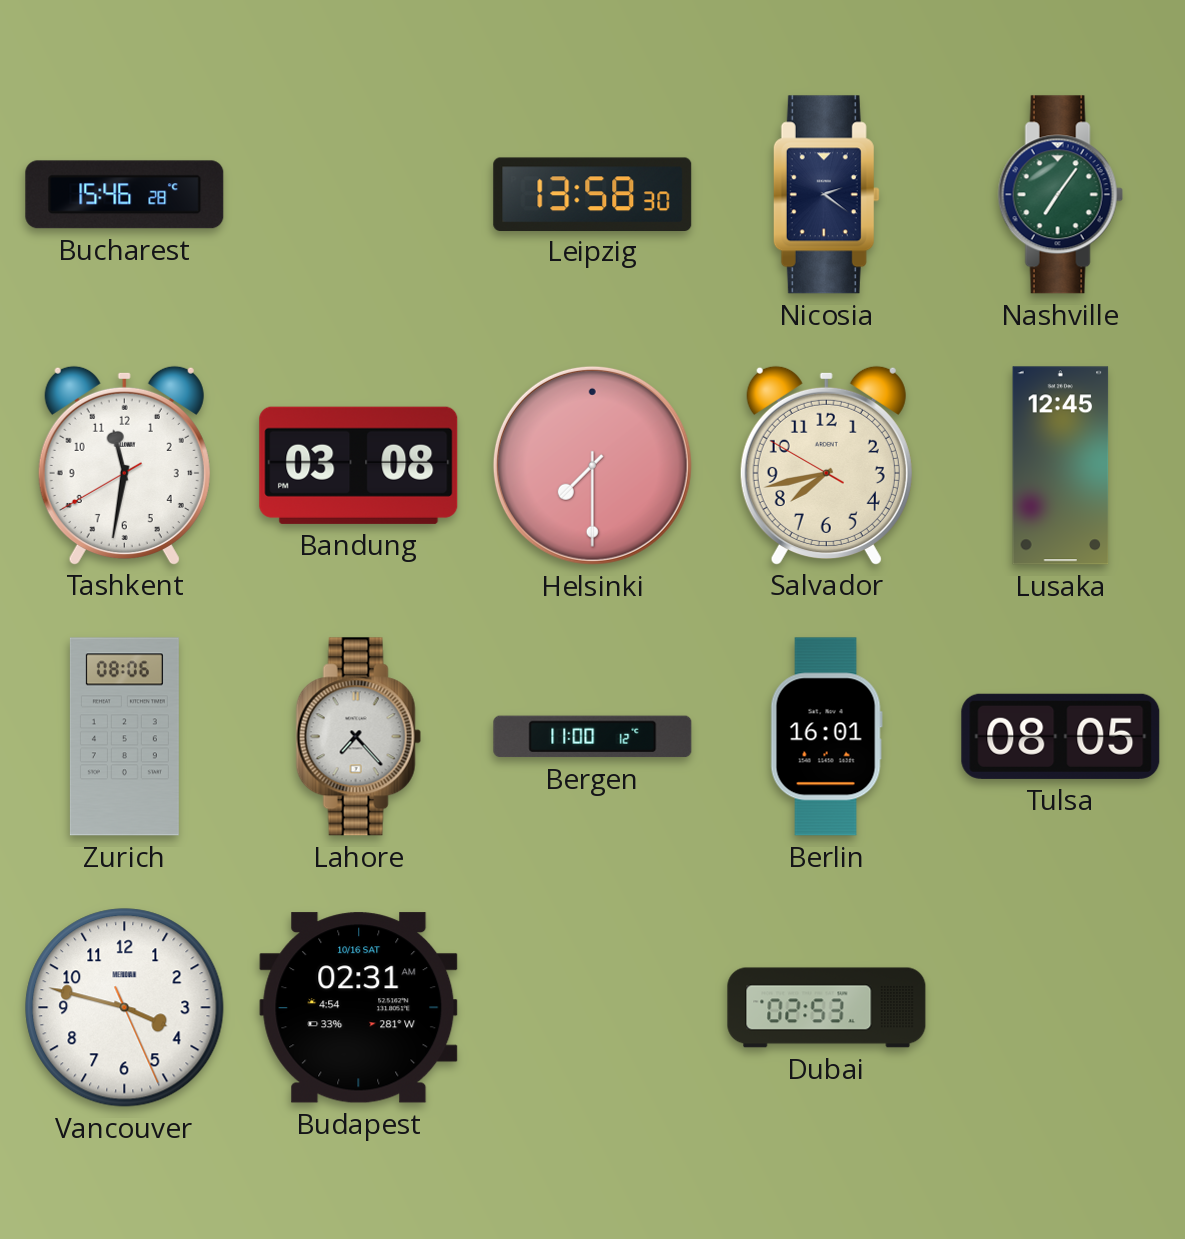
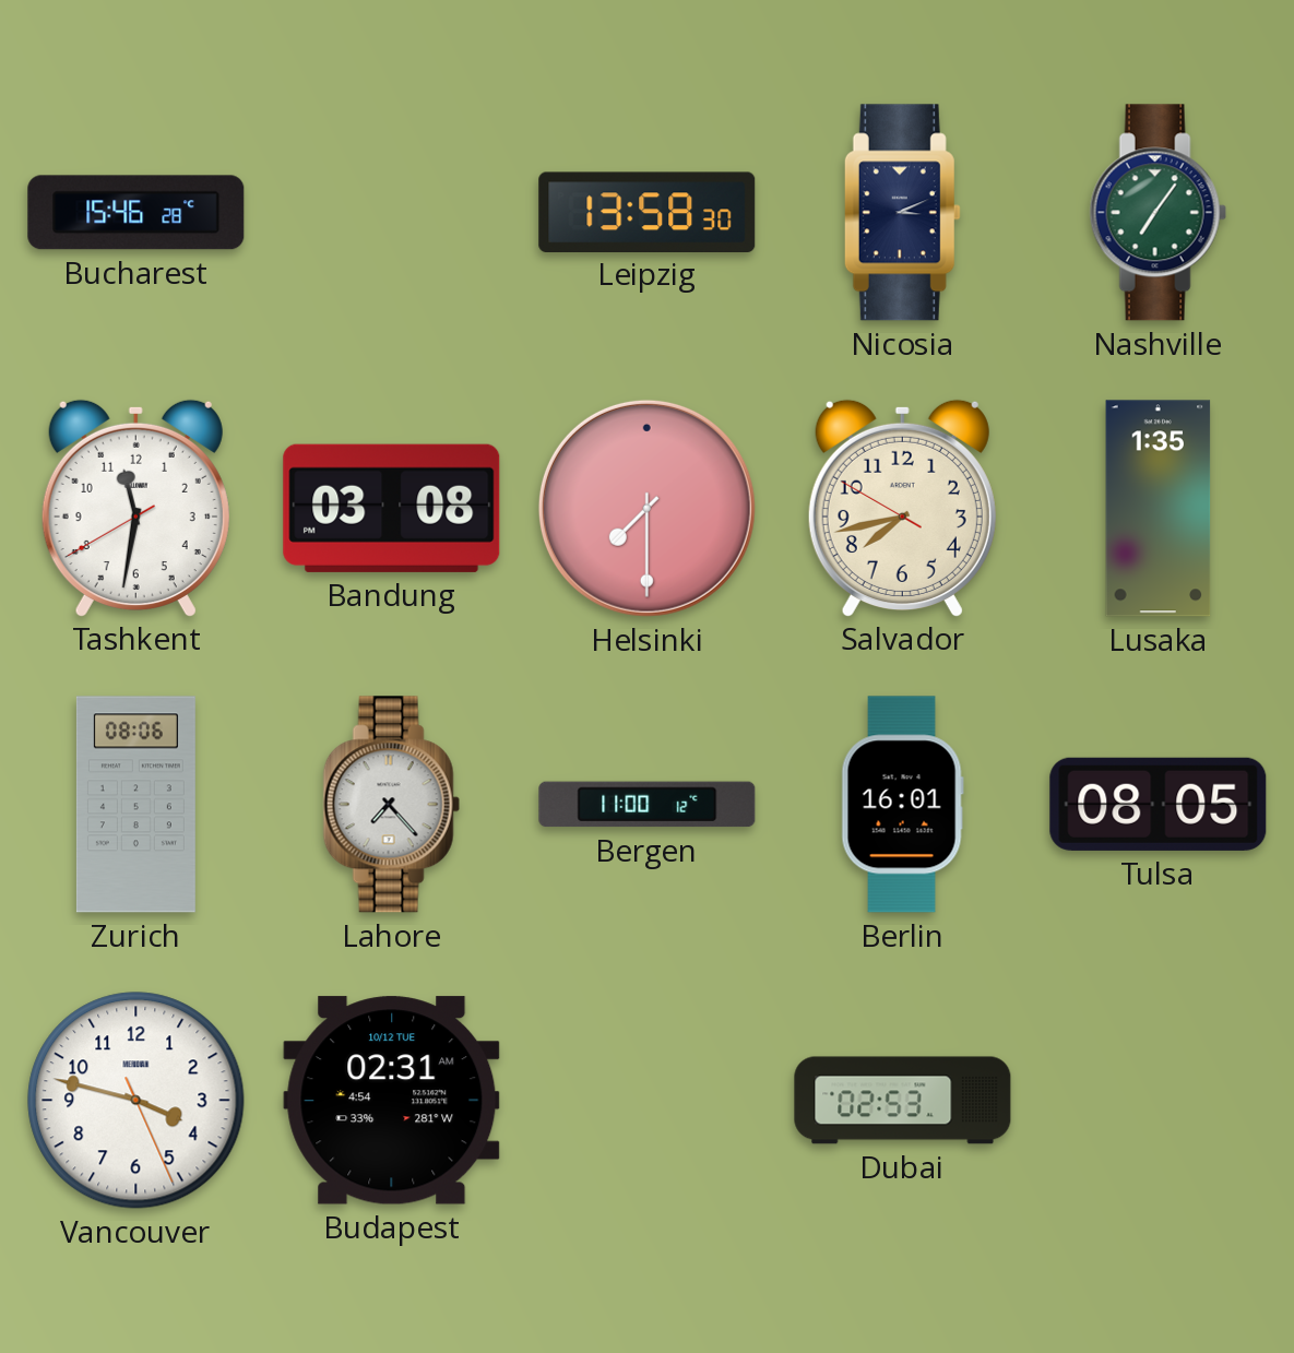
Nicosia: 2:21 -> 3:11
Lusaka: 12:45 -> 1:35
Budapest date: 10/16 SAT -> 10/12 TUE
